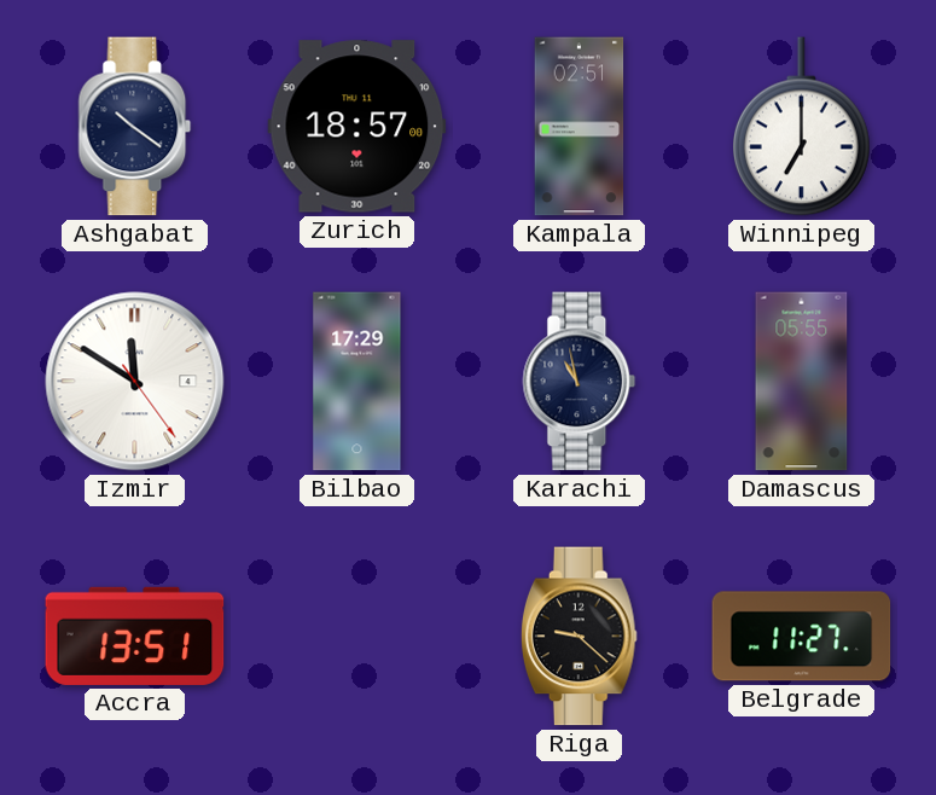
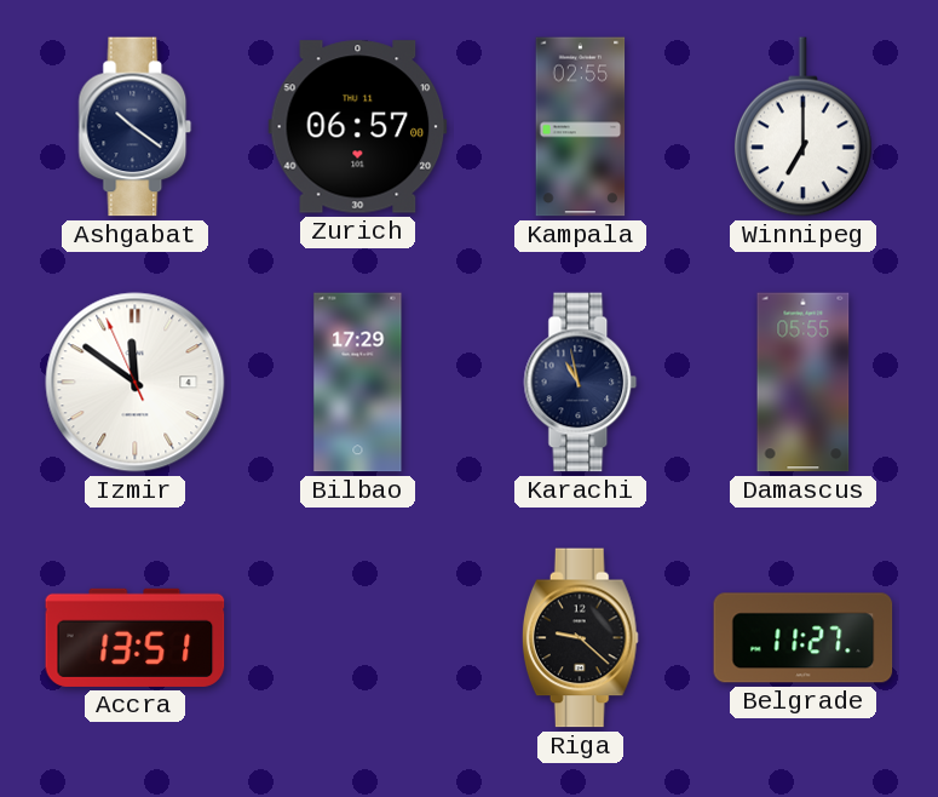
Zurich: 18:57 -> 06:57
Kampala: 02:51 -> 02:55
Izmir: 11:50:24 -> 11:50:56
